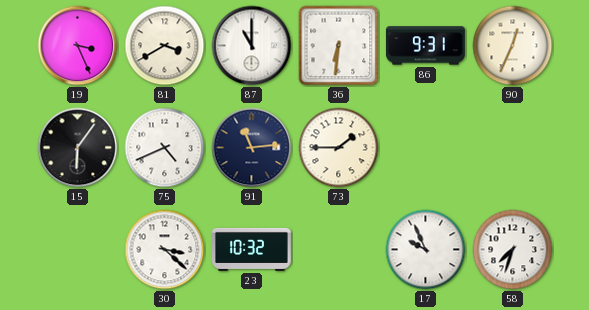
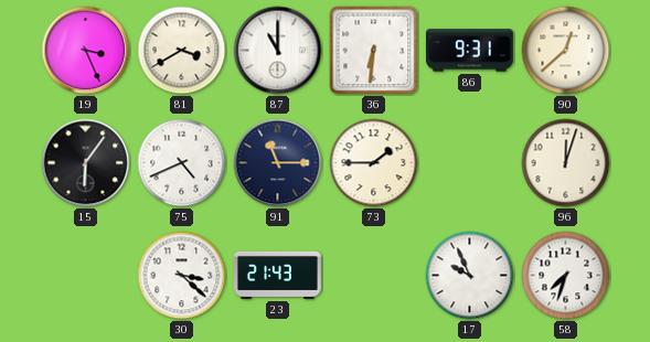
90: 12:34 -> 12:38
91: 11:14 -> 11:15
96: none -> 12:03
23: 10:32 -> 21:43
